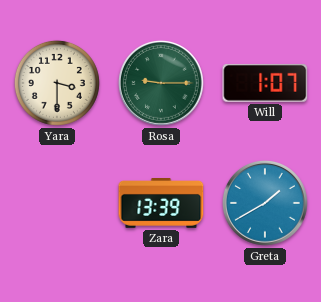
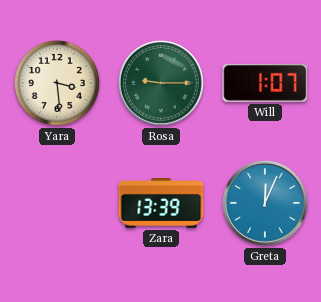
Yara: 3:30 -> 3:29
Greta: 1:40 -> 12:04
